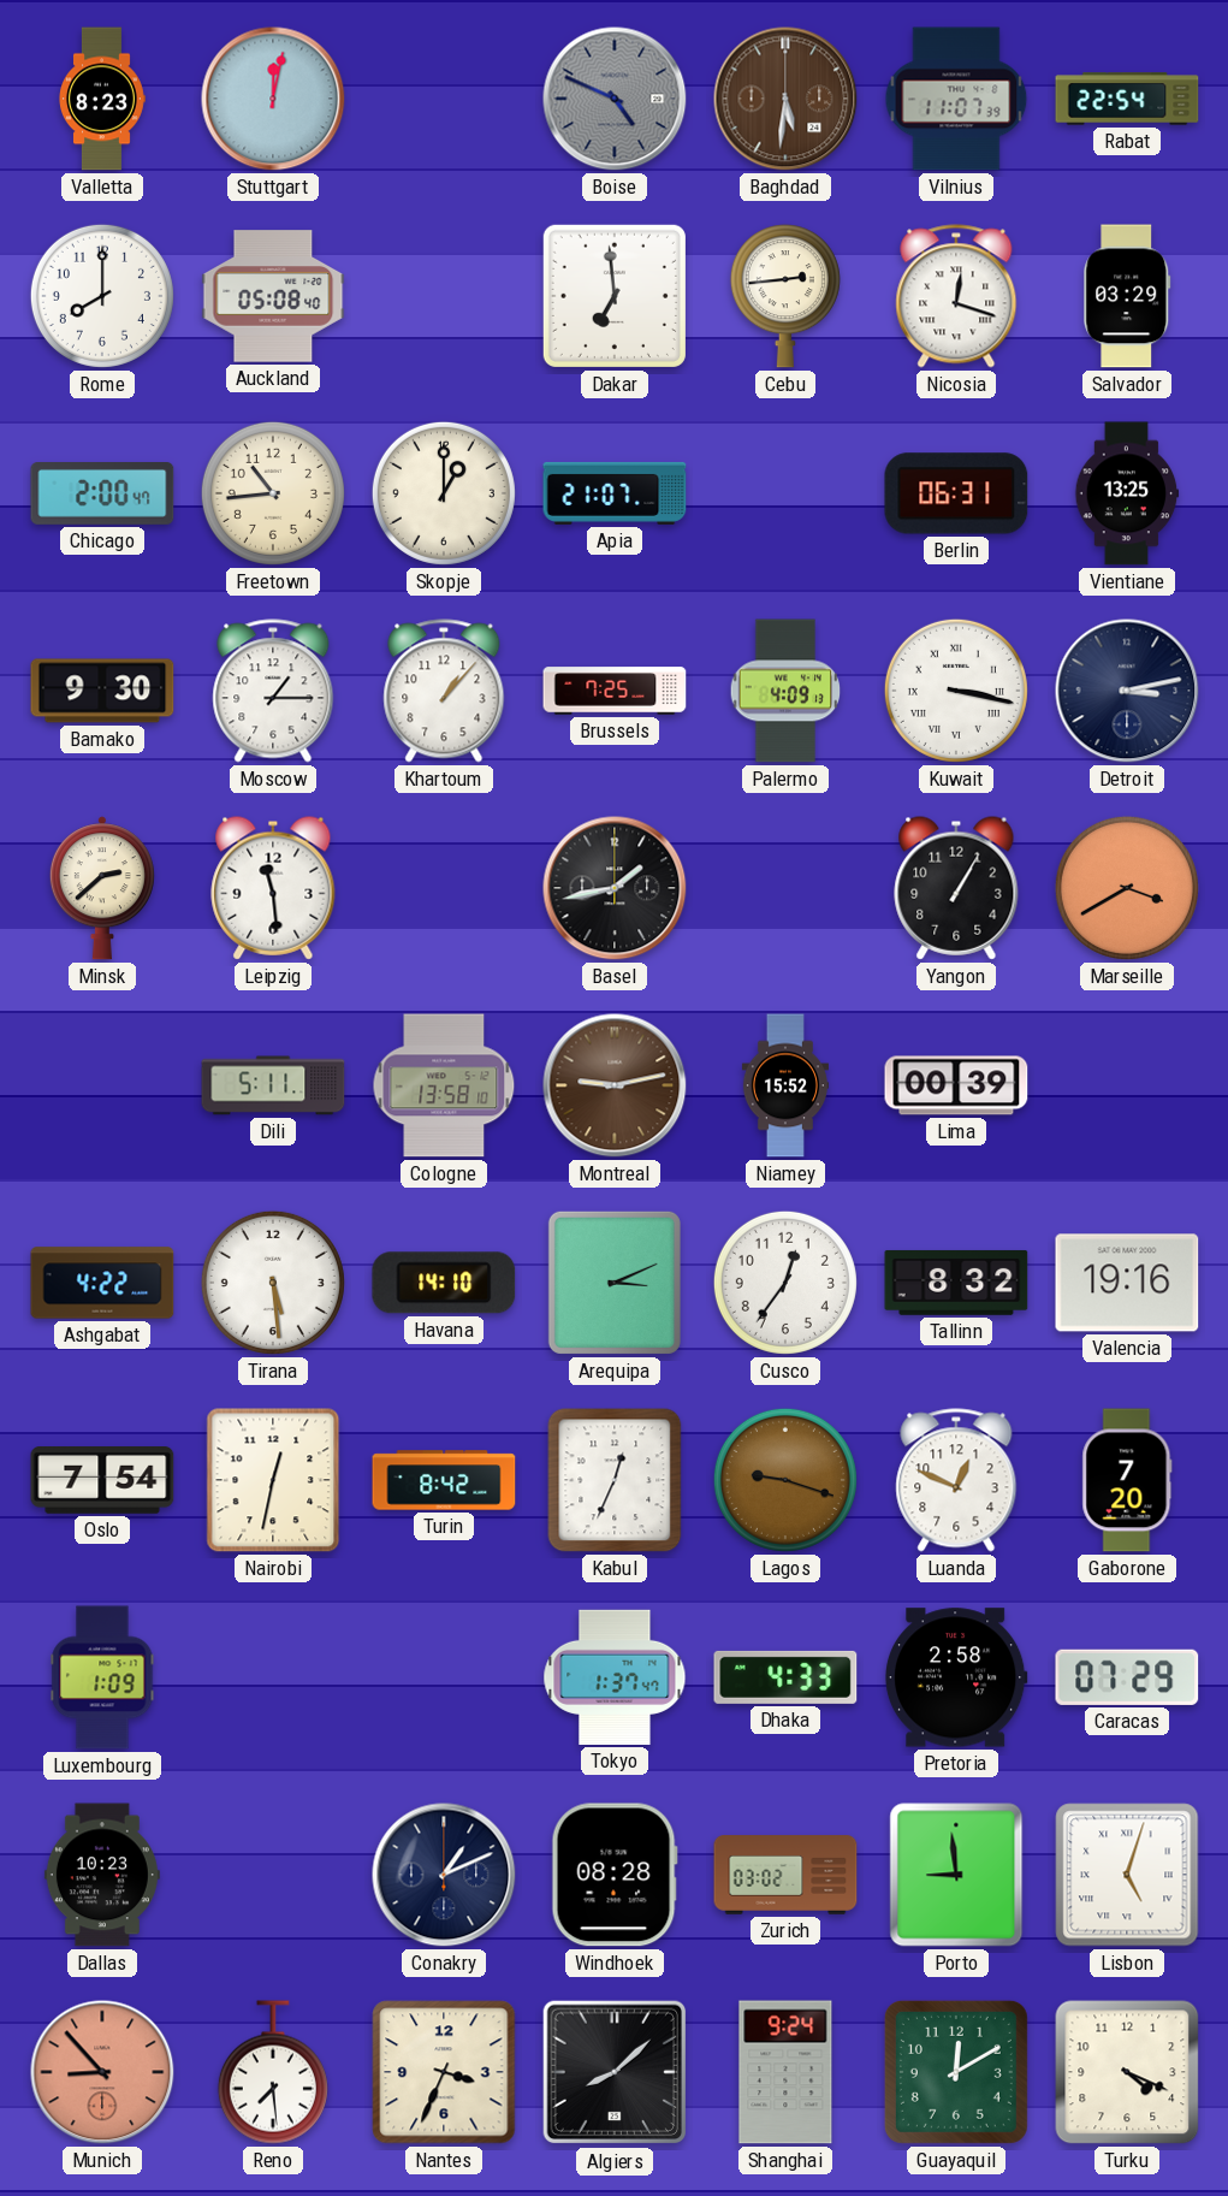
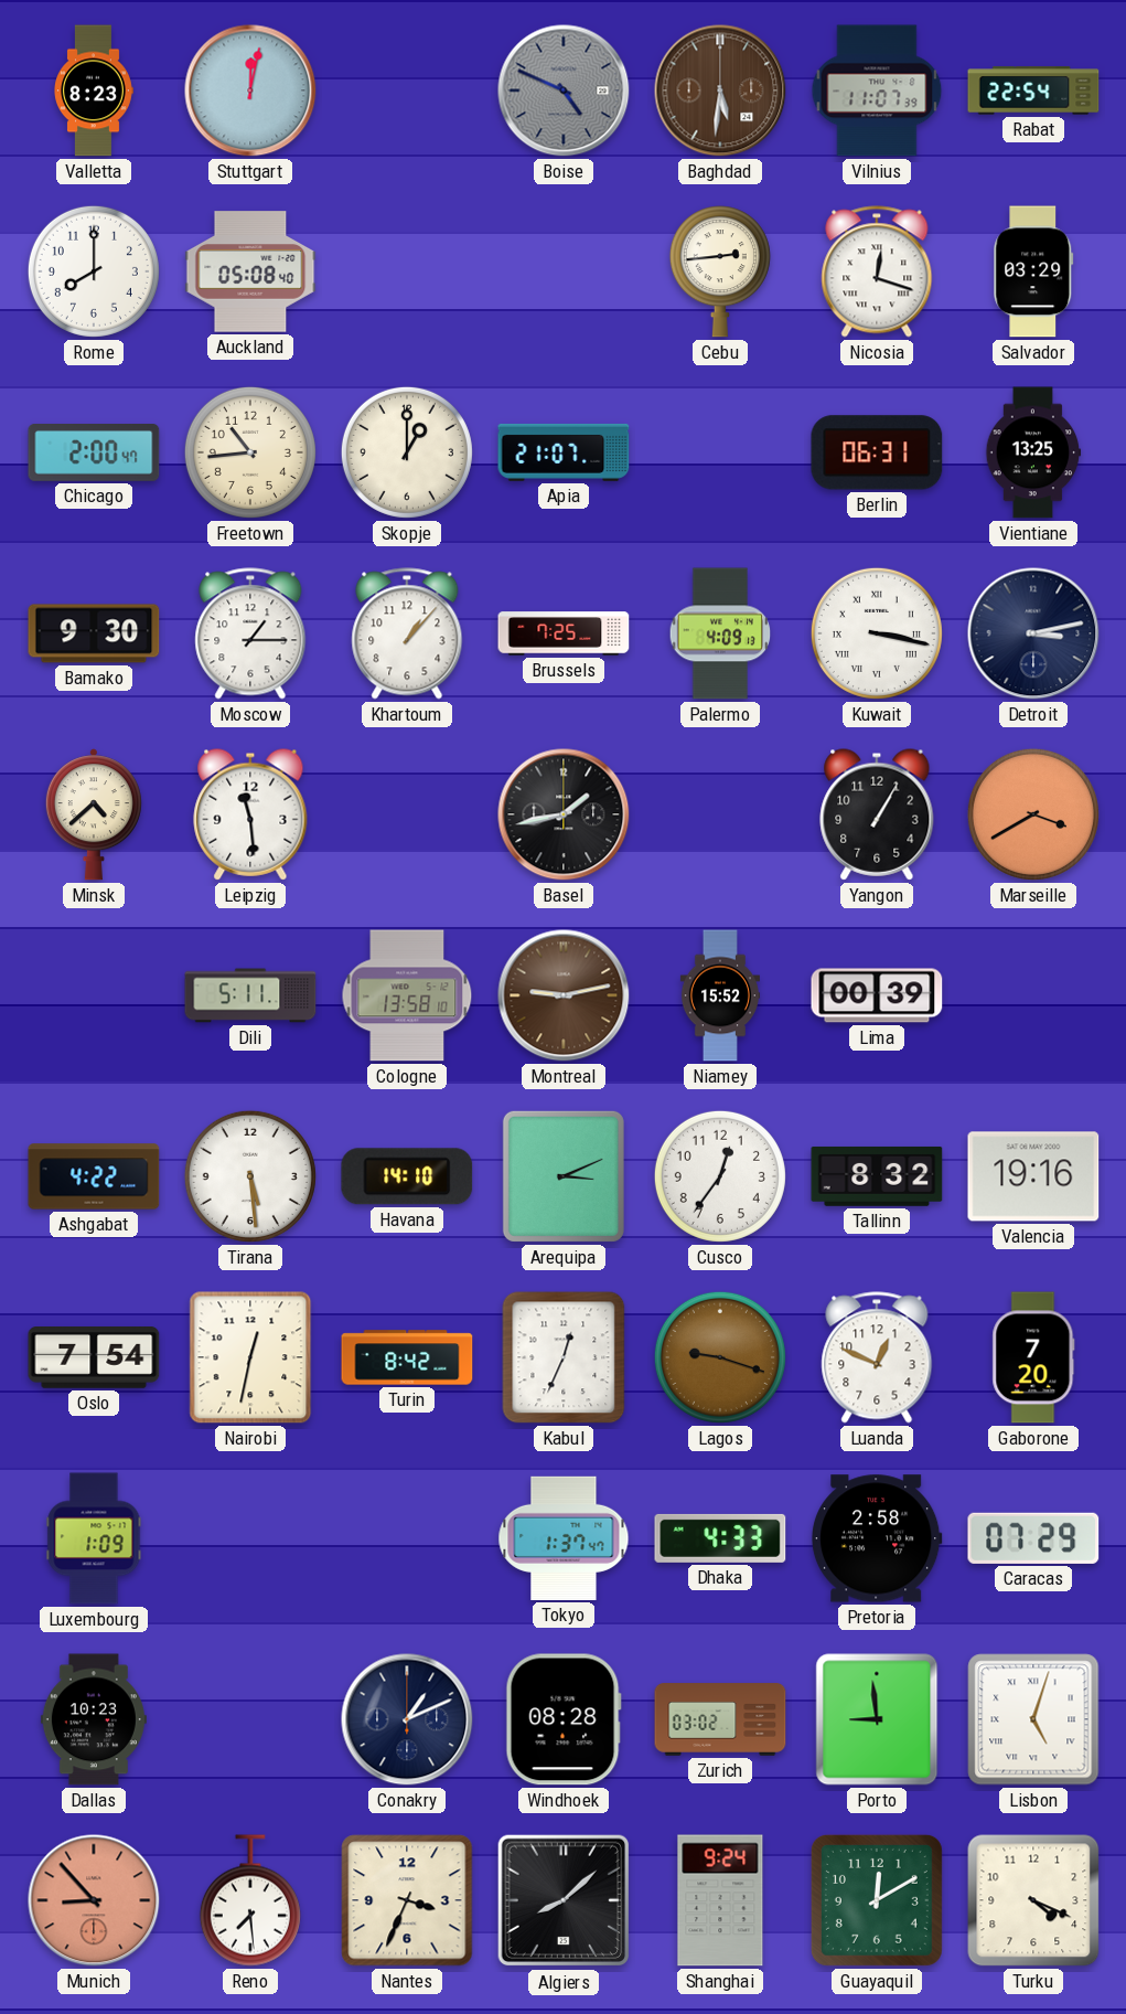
Dakar: 6:59 -> none
Minsk: 2:38 -> 4:38
